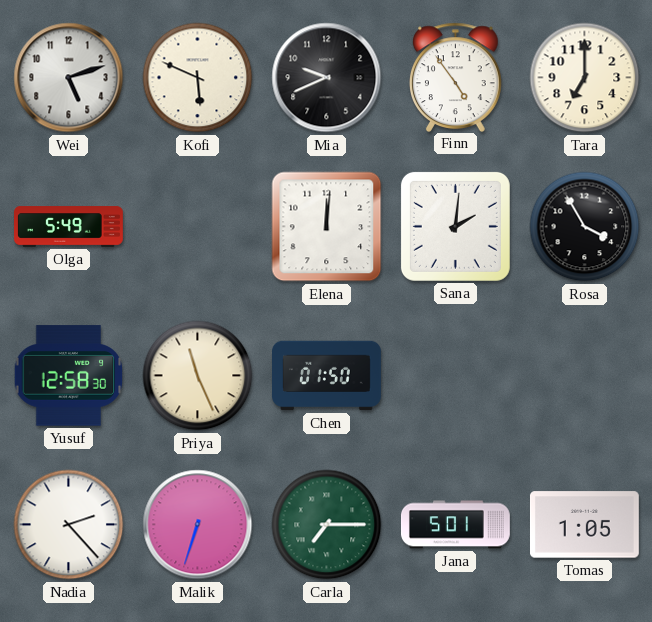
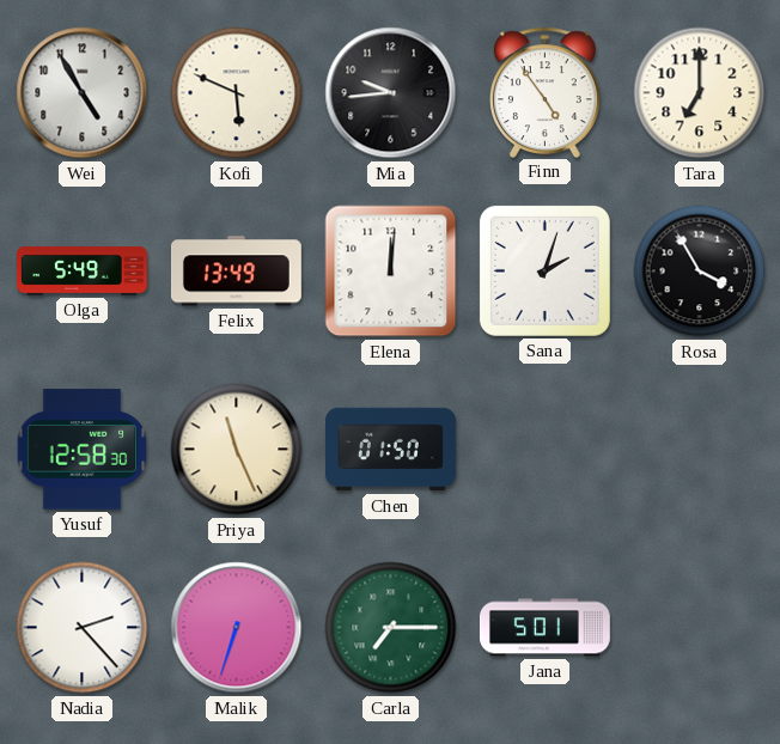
Wei: 5:12 -> 4:55
Mia: 9:41 -> 9:44
Felix: none -> 13:49
Sana: 2:01 -> 2:03
Tomas: 1:05 -> none
